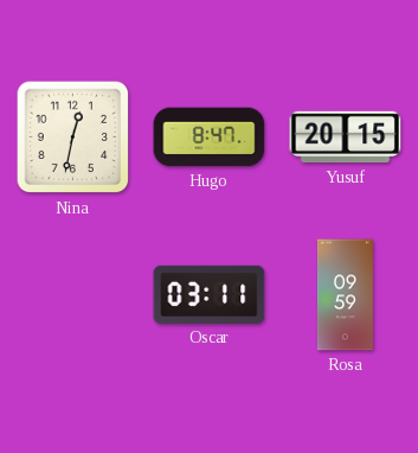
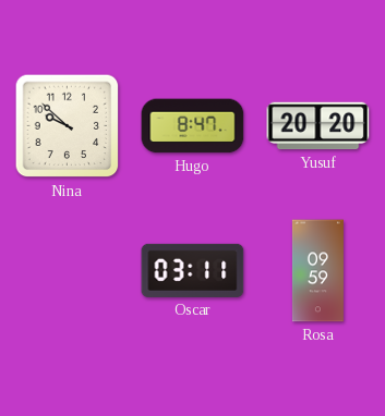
Nina: 12:32 -> 9:52
Yusuf: 20:15 -> 20:20
